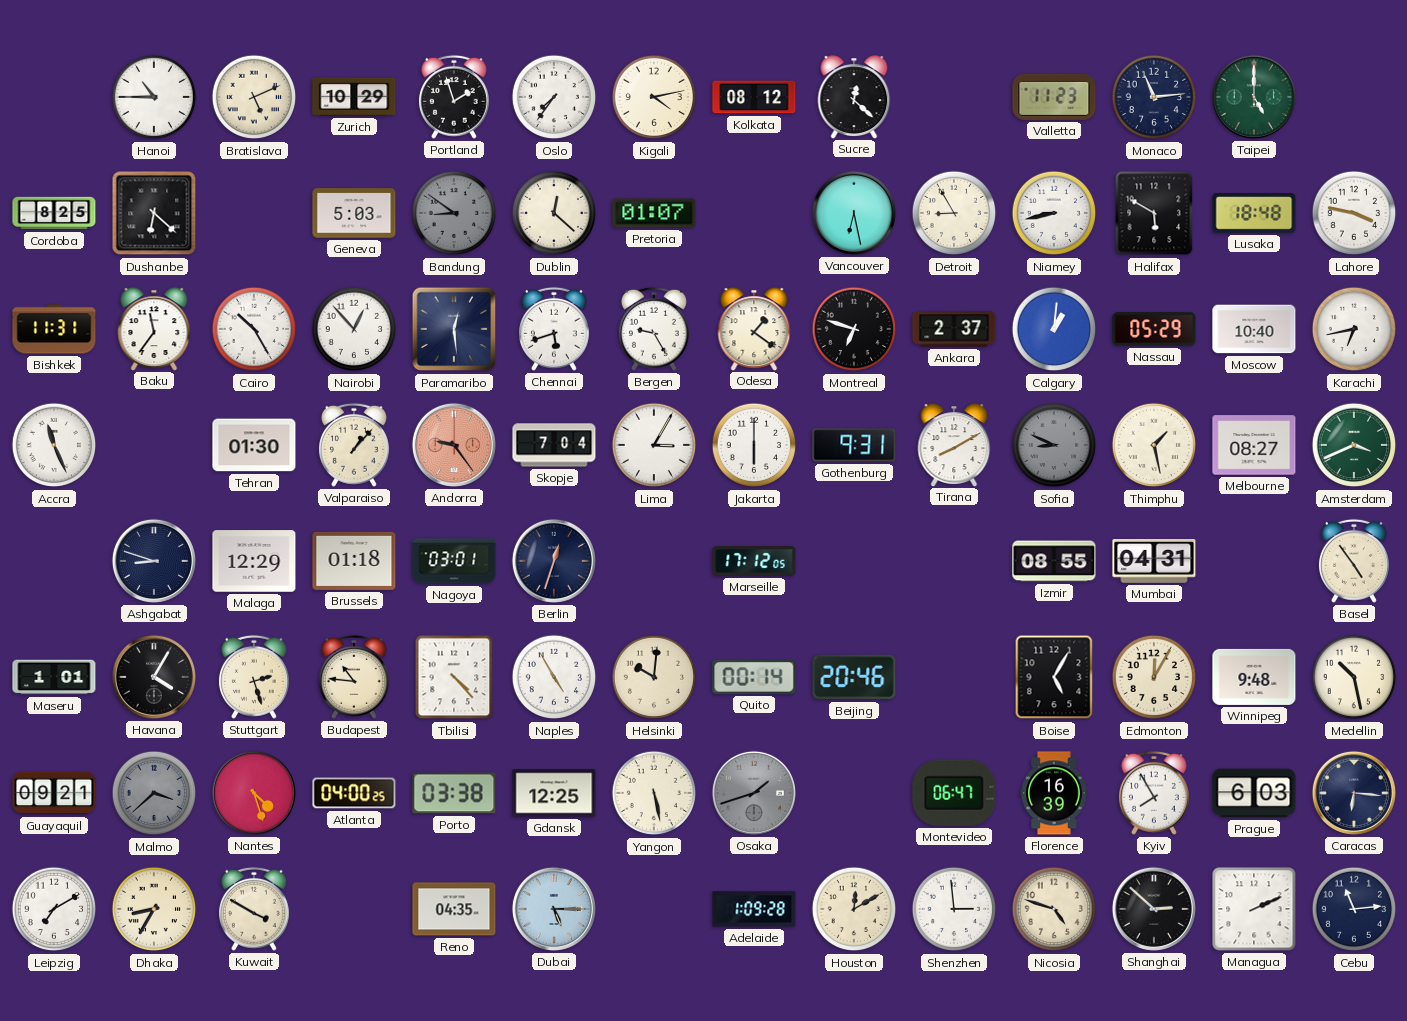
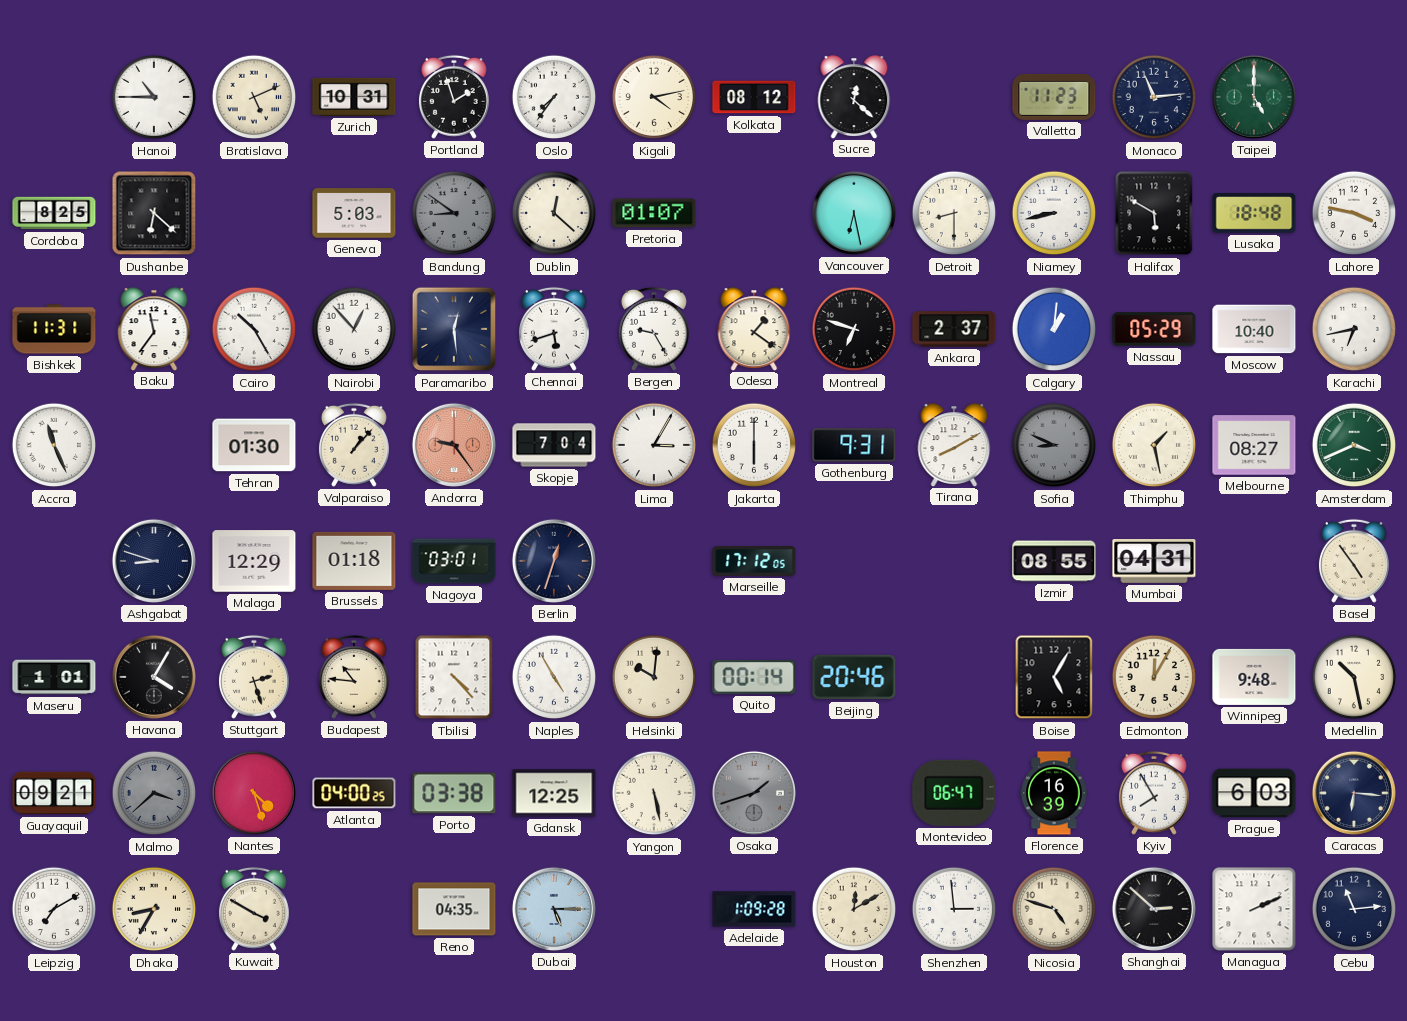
Zurich: 10:29 -> 10:31
Detroit: 8:55 -> 8:30
